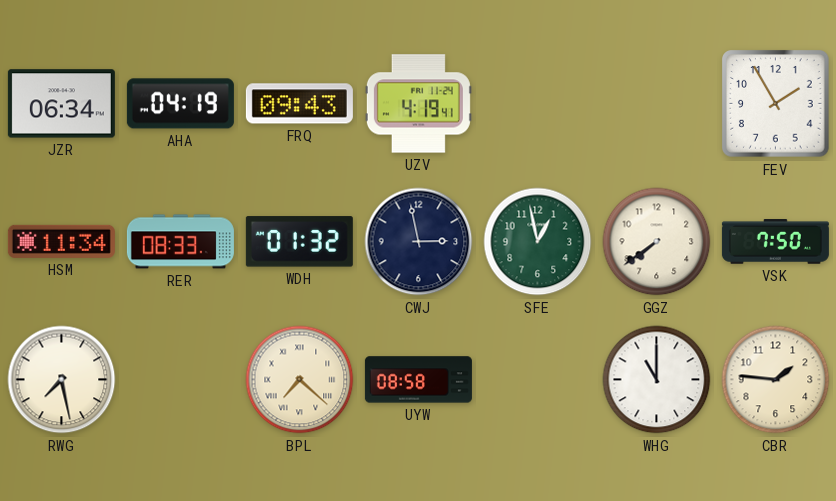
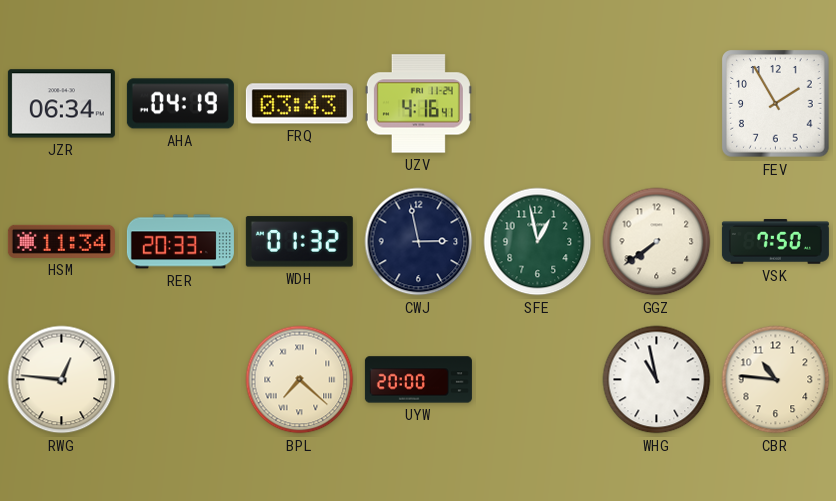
FRQ: 09:43 -> 03:43
UZV: 4:19 -> 4:16
RER: 08:33 -> 20:33
RWG: 7:28 -> 12:46
UYW: 08:58 -> 20:00
WHG: 11:00 -> 10:58
CBR: 1:46 -> 10:46
